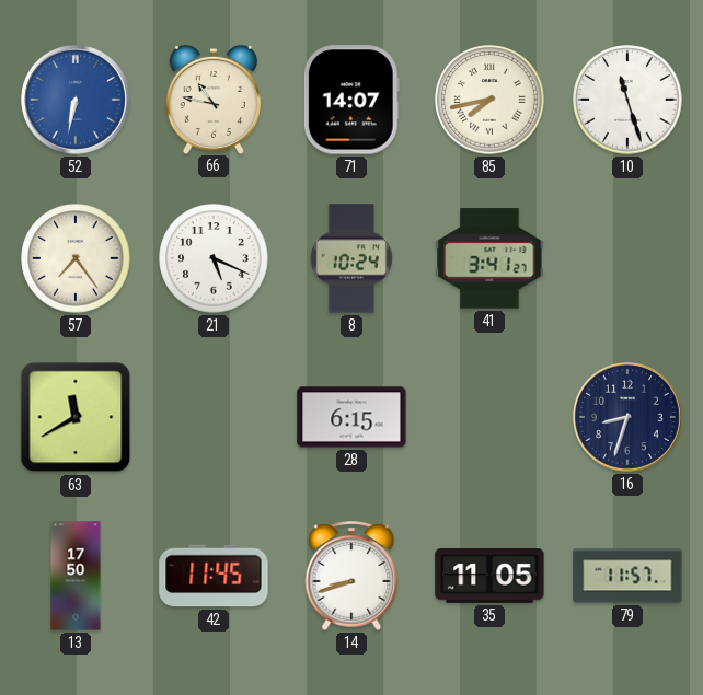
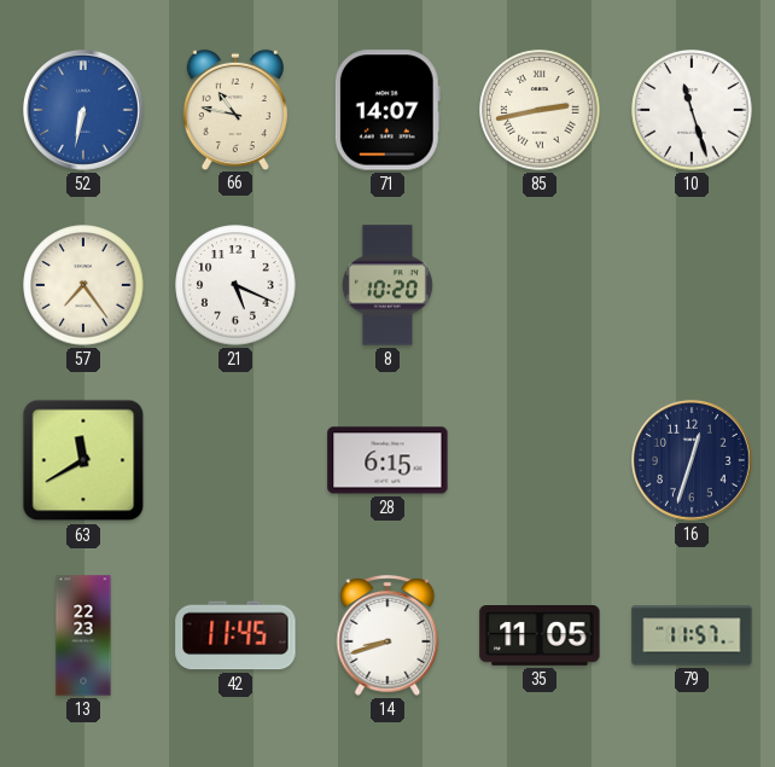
85: 7:43 -> 2:43
8: 10:24 -> 10:20
41: 3:41 -> none
16: 8:33 -> 12:33
13: 17:50 -> 22:23
